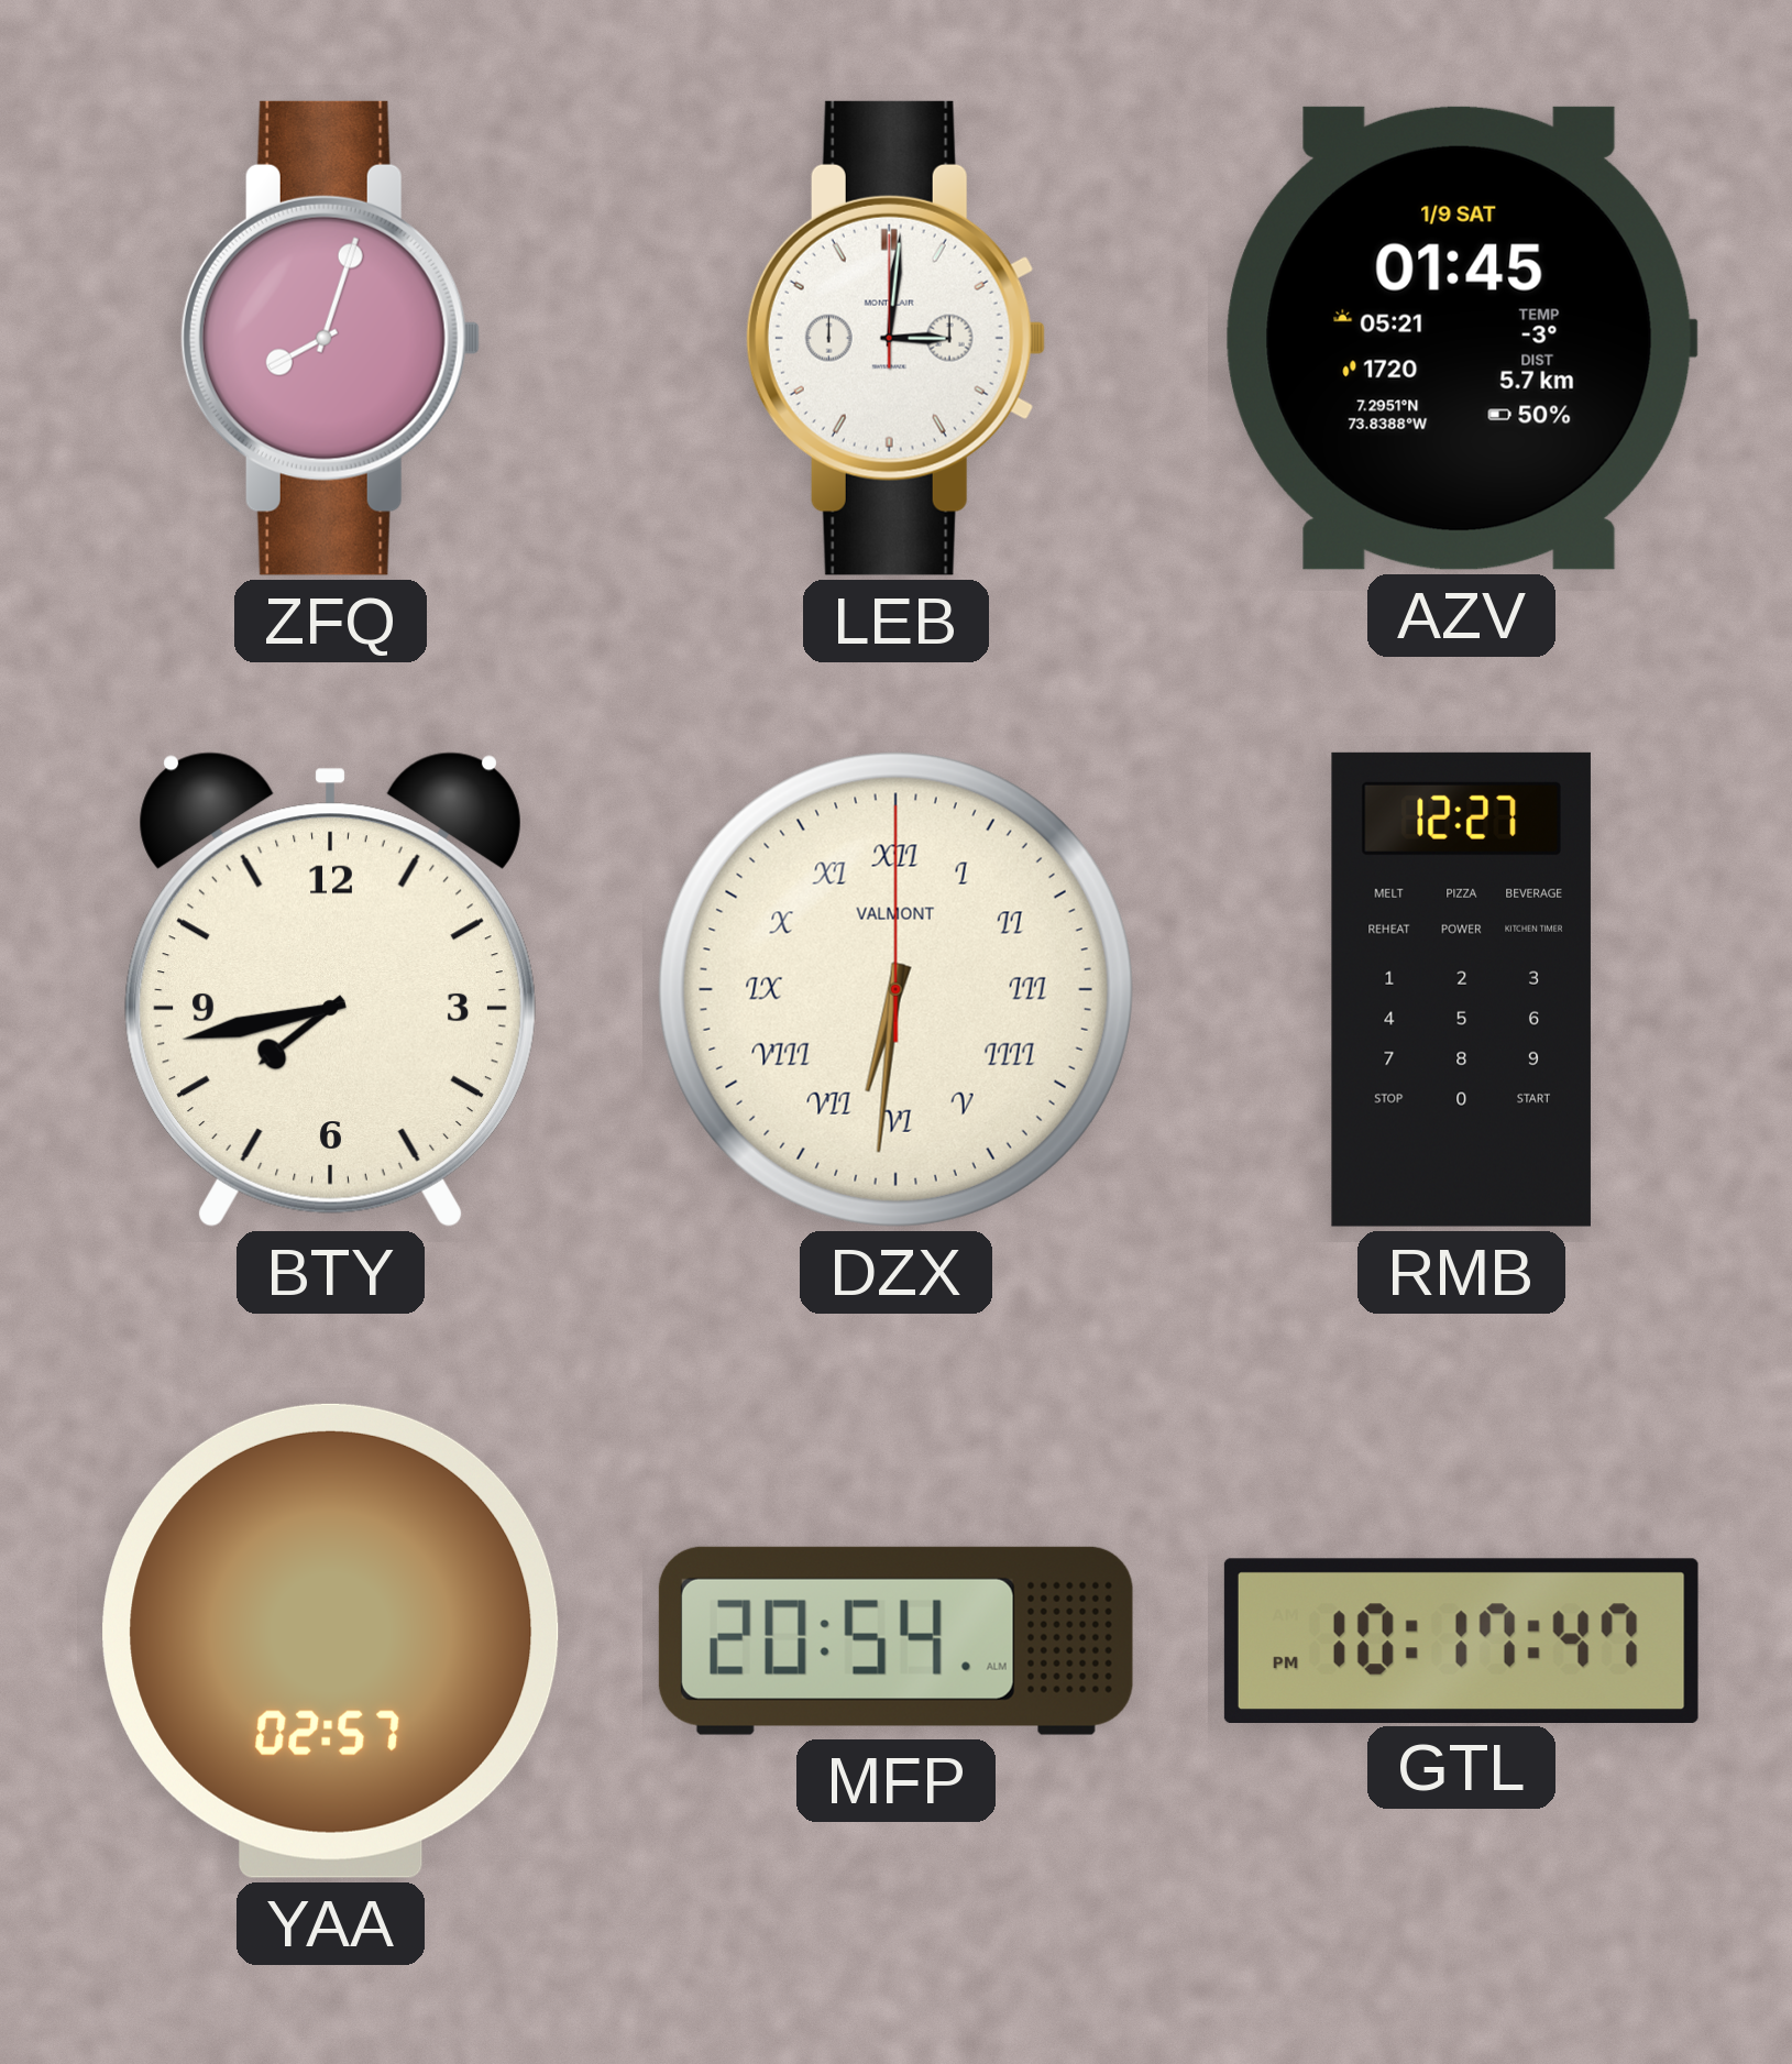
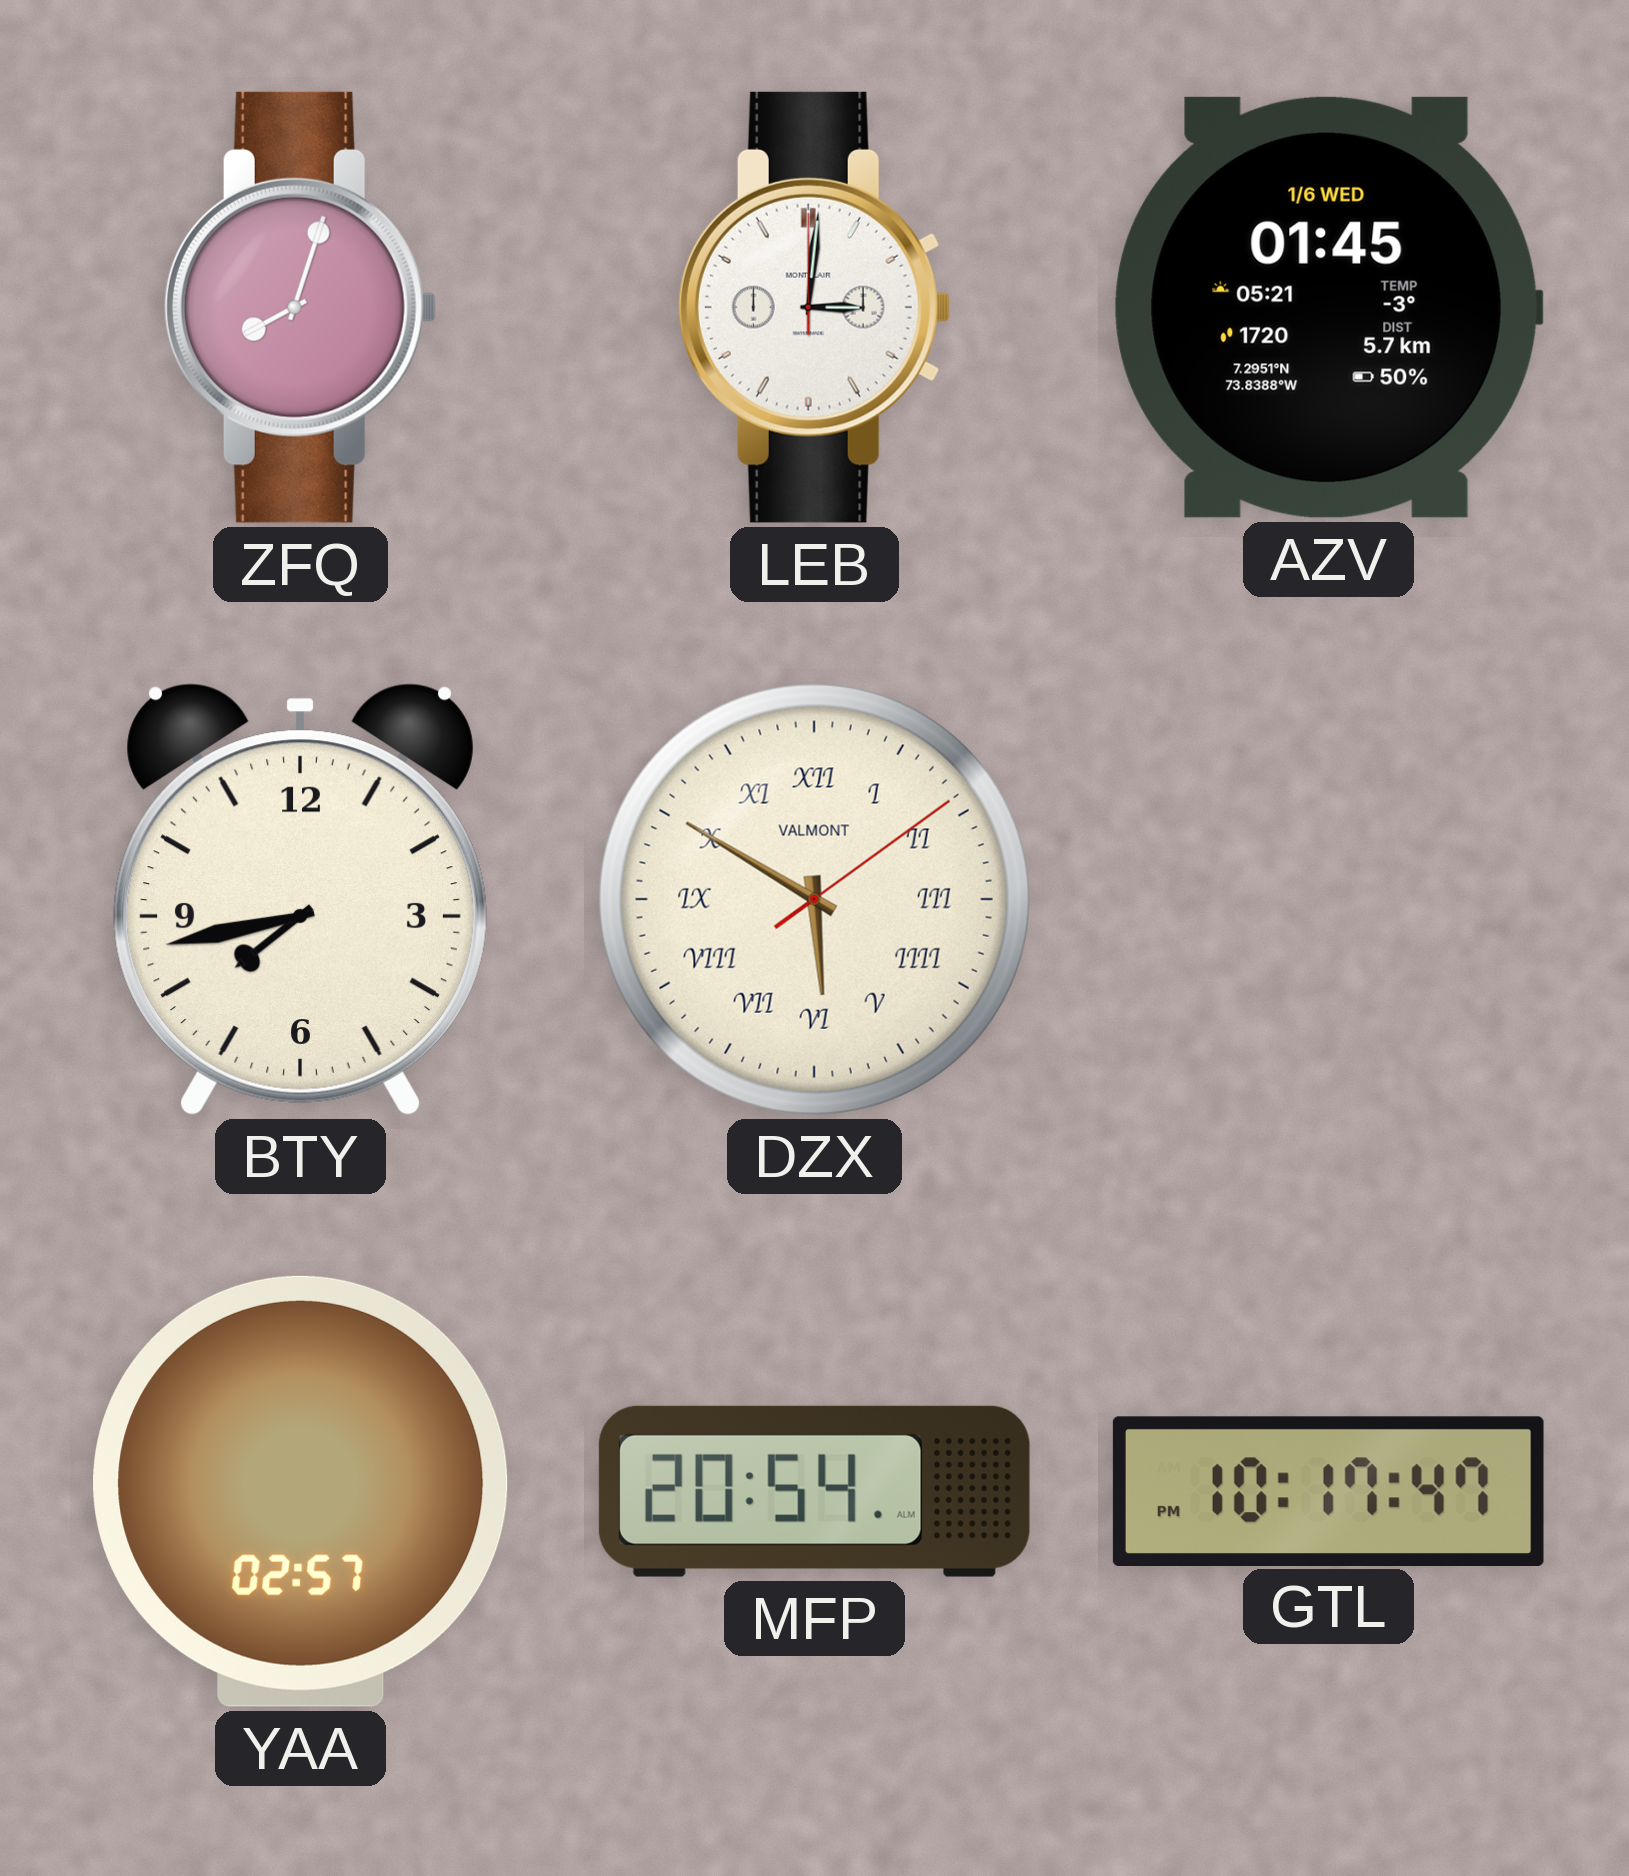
AZV date: 1/9 SAT -> 1/6 WED
DZX: 6:31 -> 5:50
RMB: 12:27 -> none
